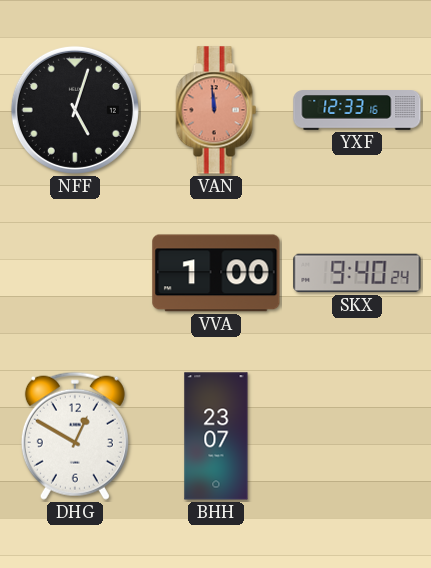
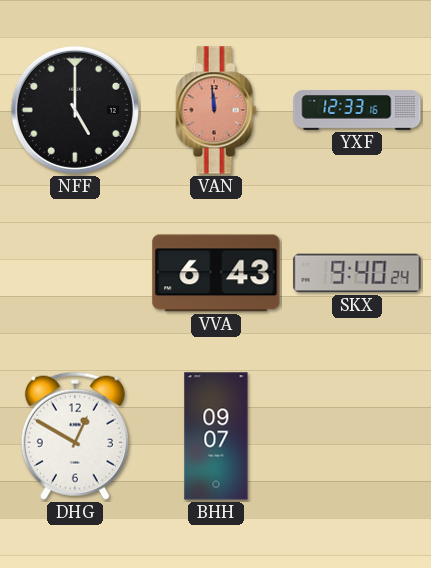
NFF: 5:03 -> 5:00
VVA: 1:00 -> 6:43
BHH: 23:07 -> 09:07
